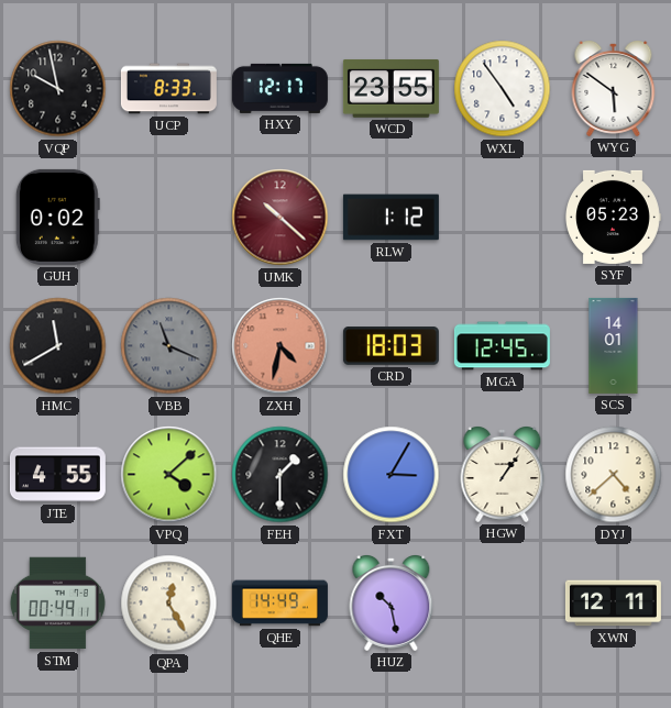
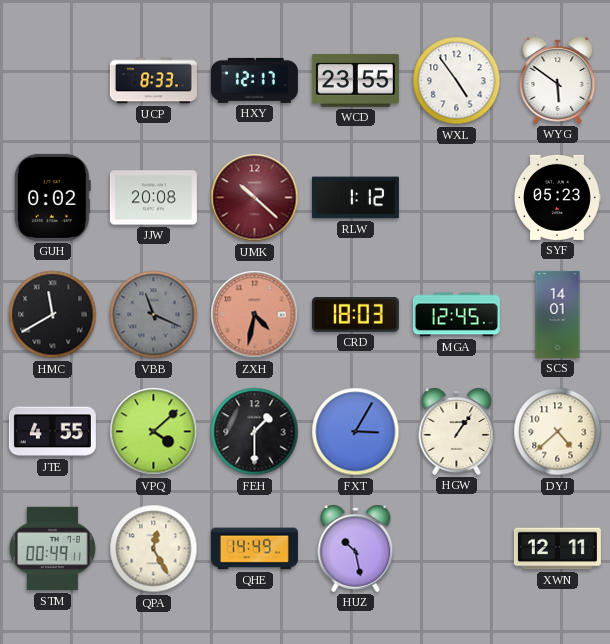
VQP: 9:58 -> none
JJW: none -> 20:08
